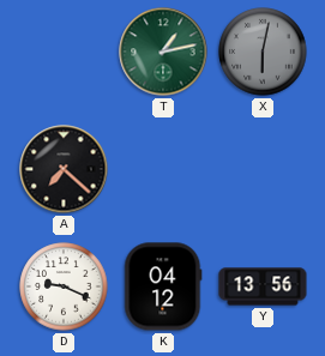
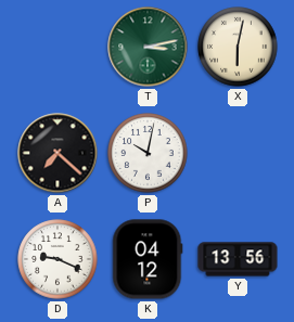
T: 1:13 -> 3:13
X dial: grey -> cream
P: none -> 10:02
